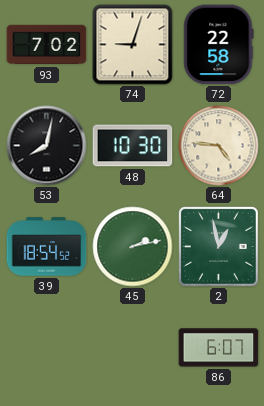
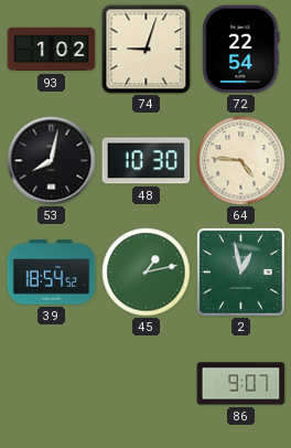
93: 7:02 -> 1:02
72: 22:58 -> 22:54
45: 2:13 -> 1:13
86: 6:07 -> 9:07
